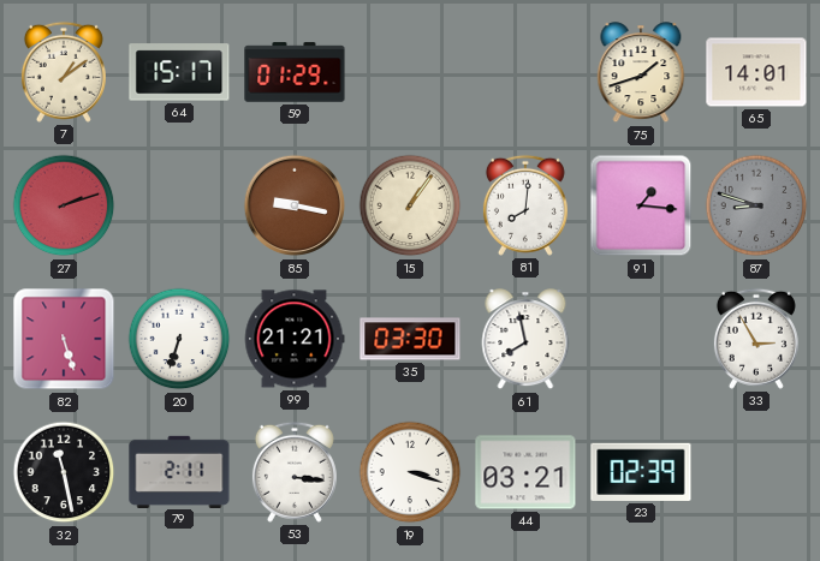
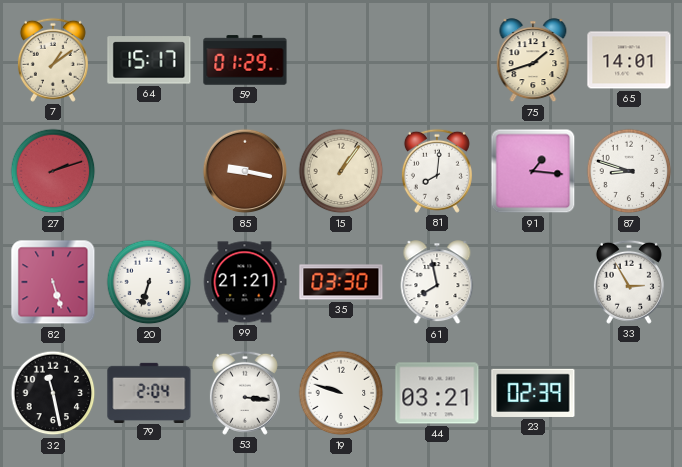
87 dial: grey -> white
79: 2:11 -> 2:04
19: 3:18 -> 9:48
